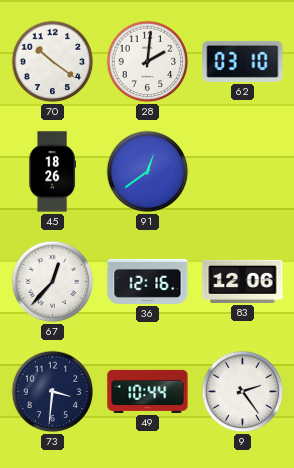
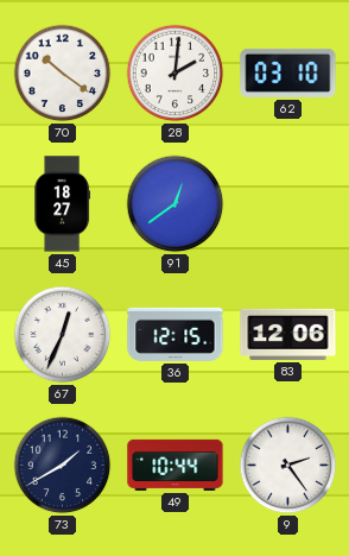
45: 18:26 -> 18:27
67: 12:37 -> 12:34
36: 12:16 -> 12:15
73: 3:31 -> 1:40
